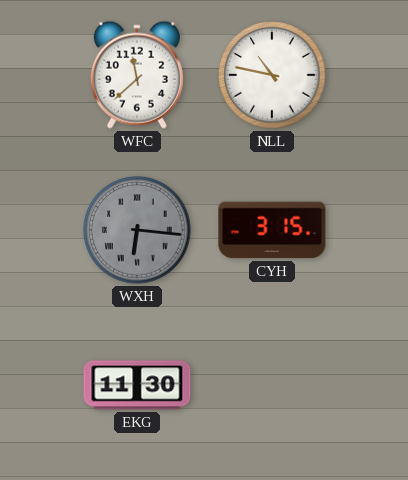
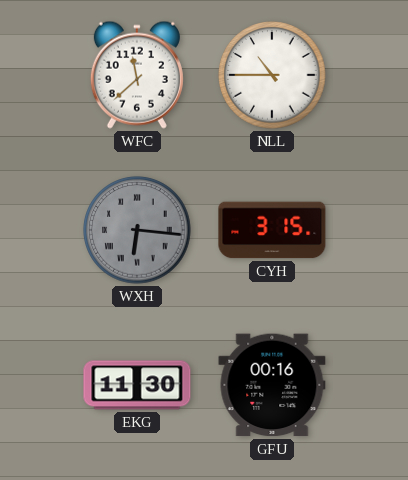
NLL: 10:47 -> 10:45
GFU: none -> 00:16
